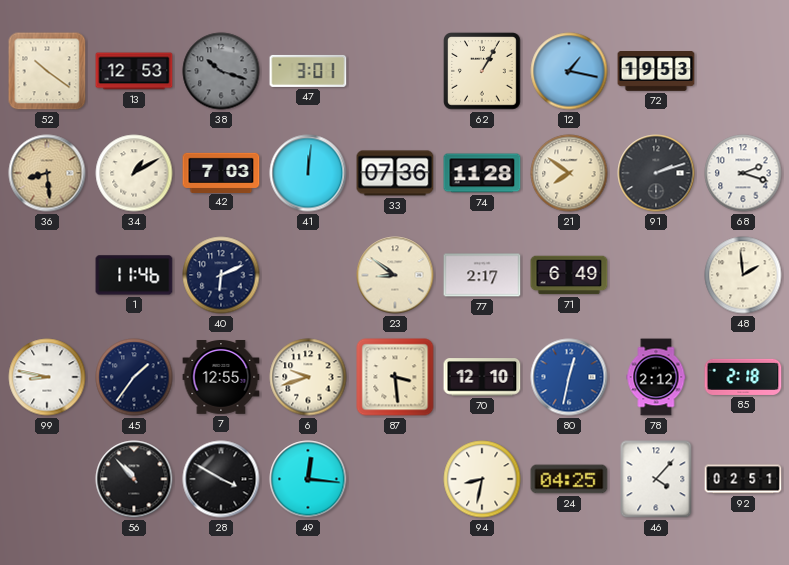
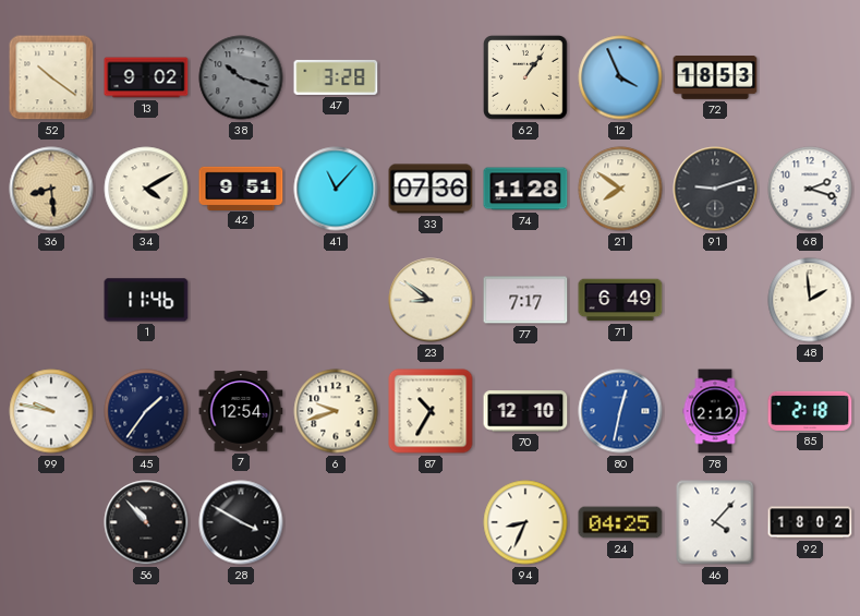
13: 12:53 -> 9:02
47: 3:01 -> 3:28
62: 1:05 -> 1:06
12: 1:17 -> 3:56
72: 19:53 -> 18:53
34: 1:10 -> 4:10
42: 7:03 -> 9:51
41: 12:01 -> 11:07
91: 2:12 -> 9:12
40: 6:11 -> none
77: 2:17 -> 7:17
99: 8:47 -> 9:47
7: 12:55 -> 12:54
87: 3:29 -> 10:35
49: 12:16 -> none
94: 8:32 -> 8:34
92: 02:51 -> 18:02
